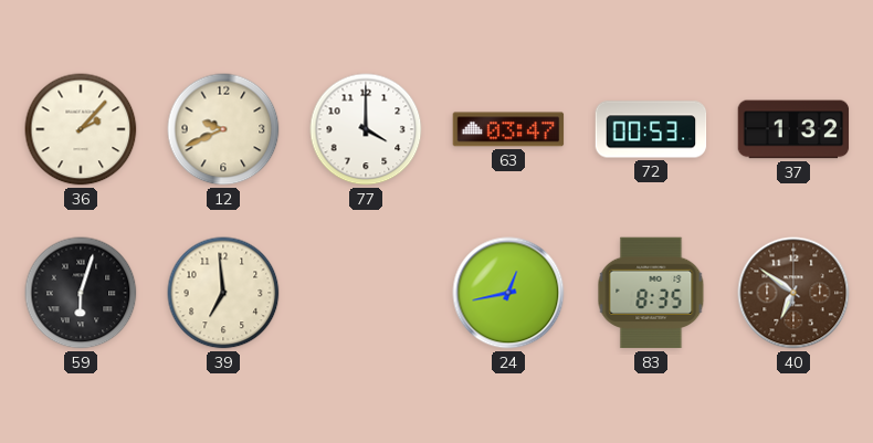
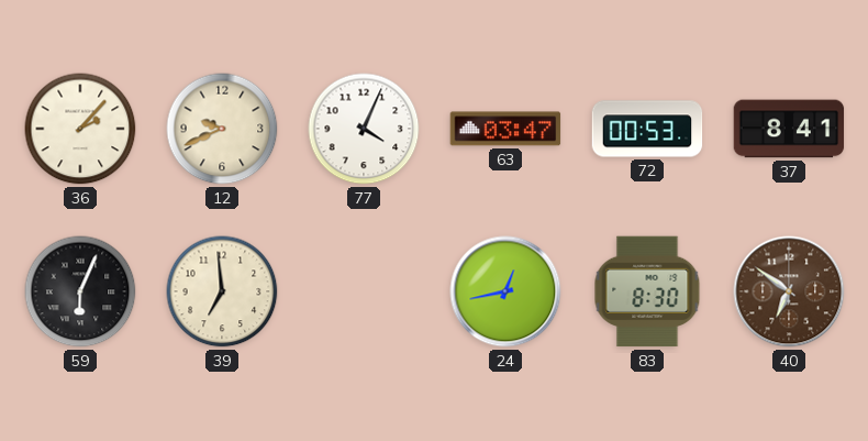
77: 4:00 -> 4:04
37: 1:32 -> 8:41
59: 6:03 -> 6:04
83: 8:35 -> 8:30
